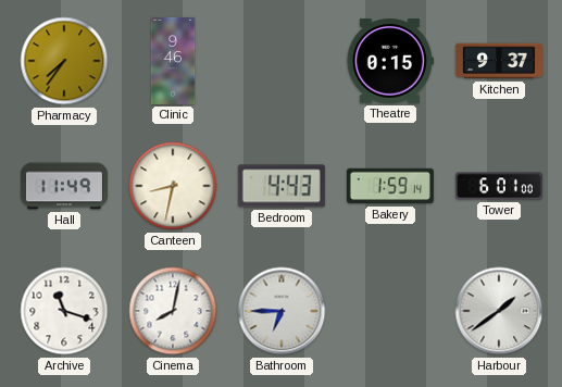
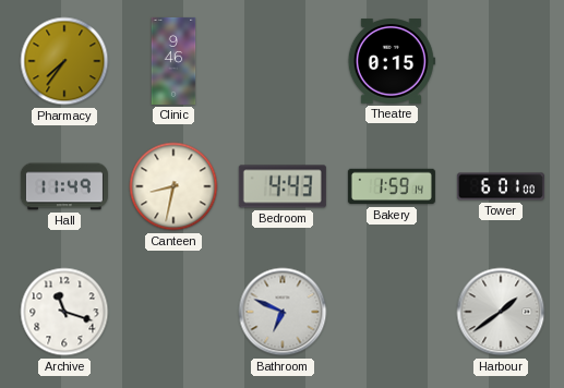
Kitchen: 9:37 -> none
Cinema: 8:02 -> none
Bathroom: 6:45 -> 6:49
